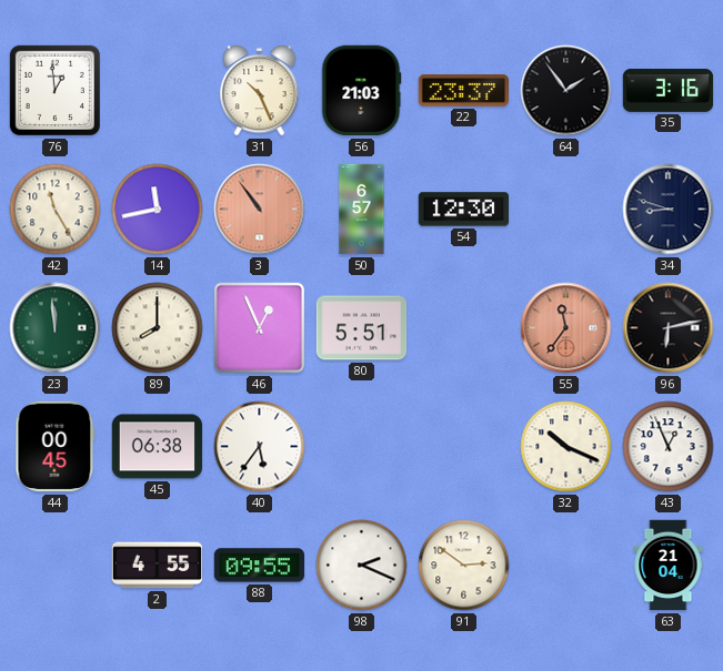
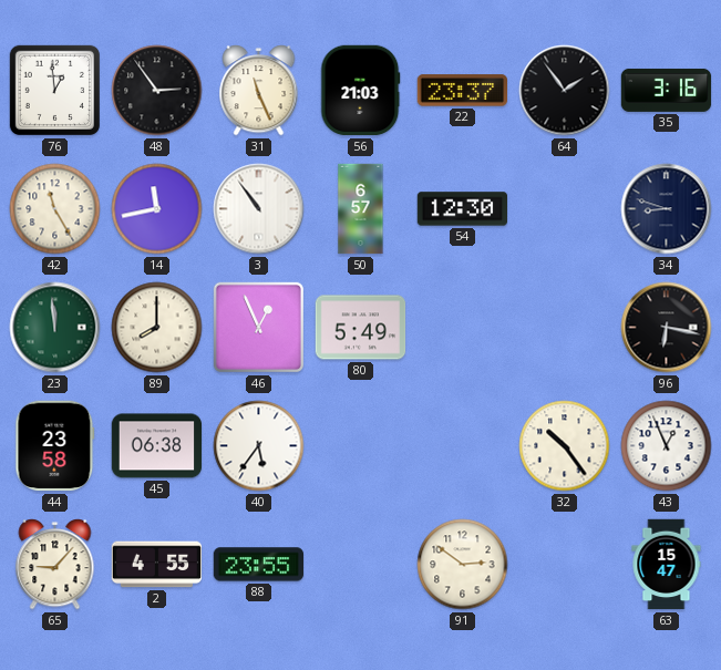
48: none -> 2:54
31: 10:26 -> 11:26
3 dial: salmon -> white
80: 5:51 -> 5:49
55: 11:36 -> none
96: 6:13 -> 6:17
44: 00:45 -> 23:58
32: 10:19 -> 10:24
65: none -> 9:07
88: 09:55 -> 23:55
98: 2:19 -> none
63: 21:04 -> 15:47
